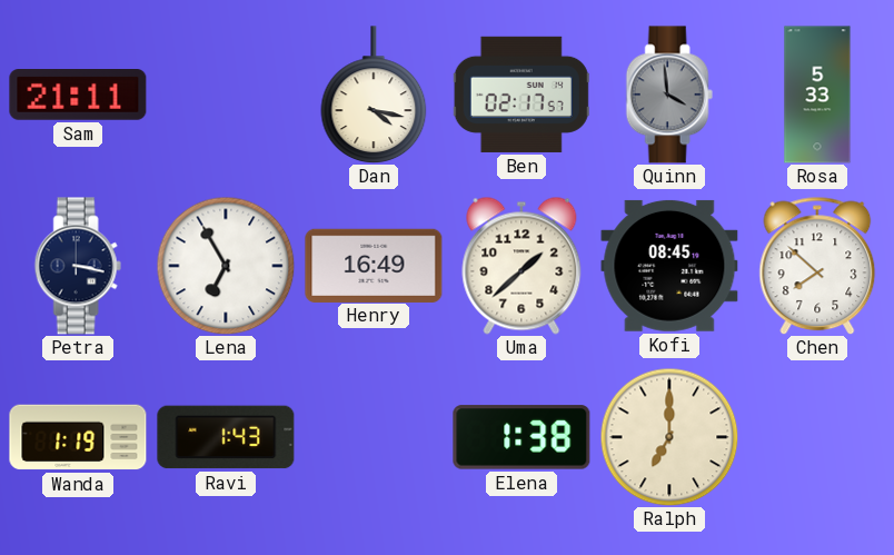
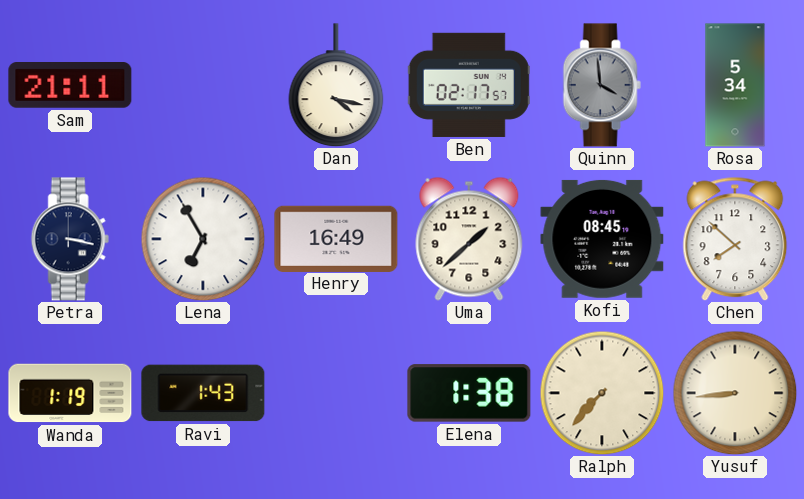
Rosa: 5:33 -> 5:34
Ralph: 7:00 -> 7:37
Yusuf: none -> 8:44
